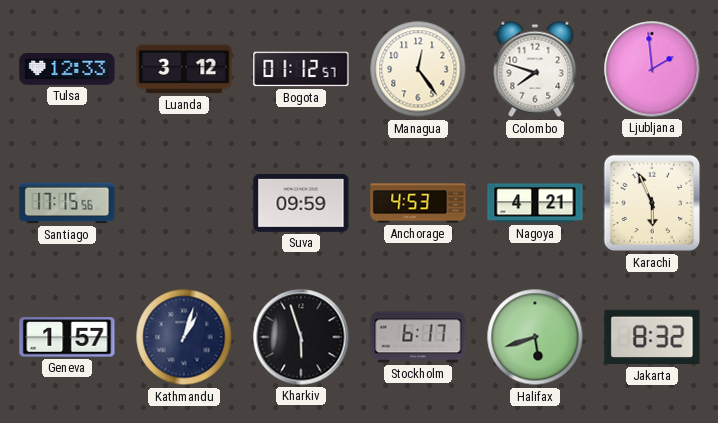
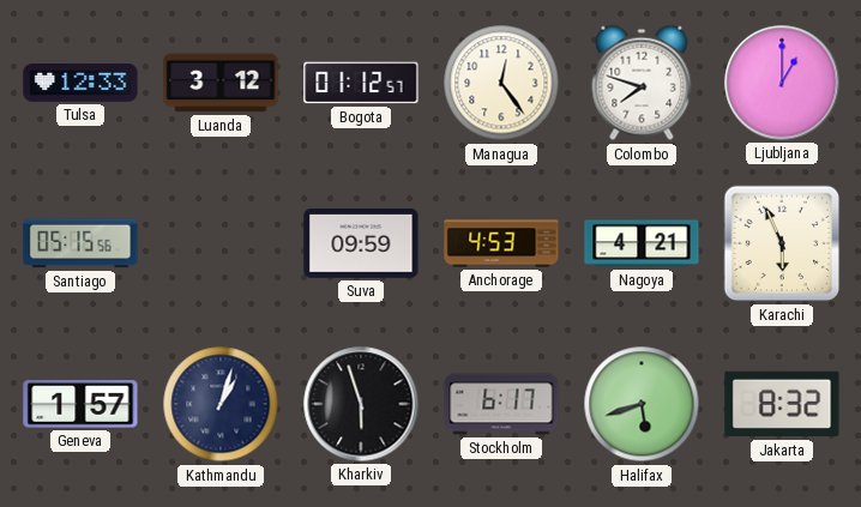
Ljubljana: 1:59 -> 1:00
Santiago: 17:15 -> 05:15
